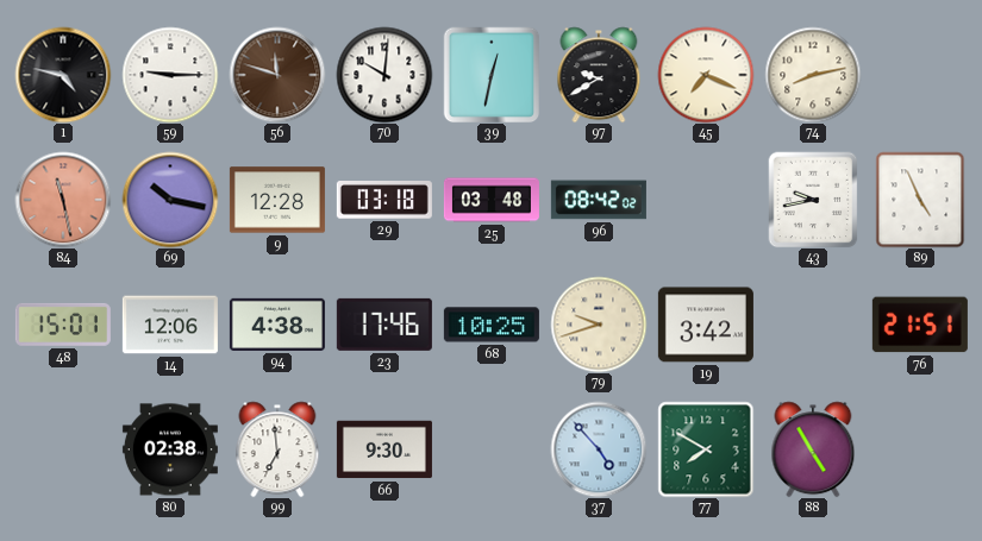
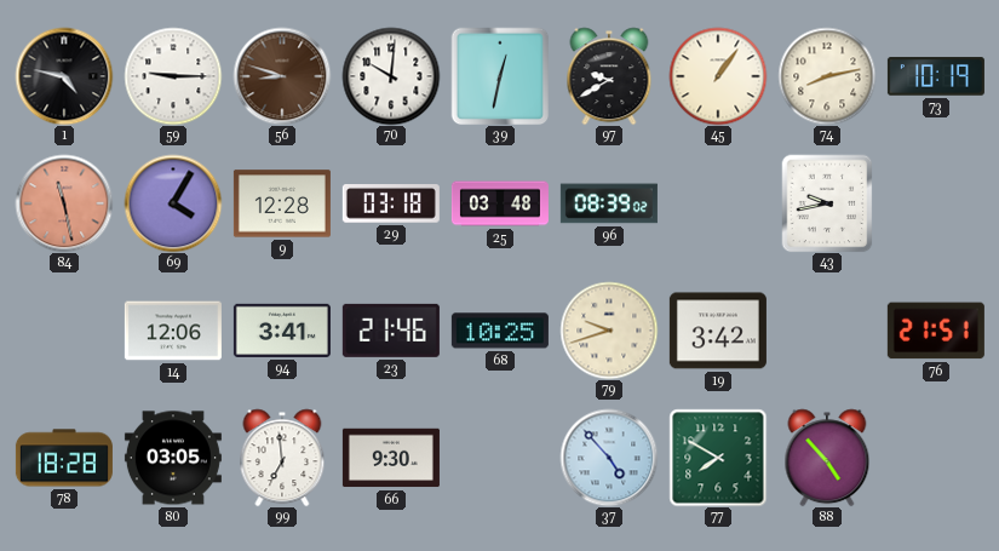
56: 11:48 -> 8:48
45: 7:19 -> 1:06
73: none -> 10:19
69: 10:17 -> 4:05
96: 08:42 -> 08:39
89: 4:56 -> none
48: 15:01 -> none
94: 4:38 -> 3:41
23: 17:46 -> 21:46
78: none -> 18:28
80: 02:38 -> 03:05
88: 4:55 -> 4:53
